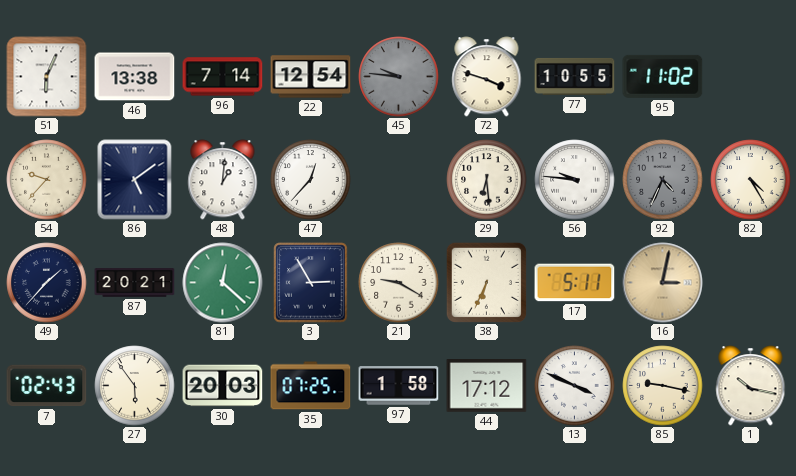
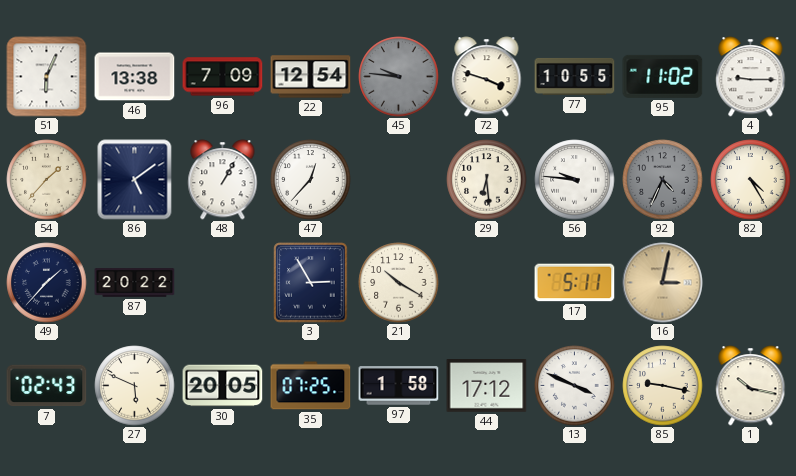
96: 7:14 -> 7:09
4: none -> 9:15
54: 9:37 -> 1:37
48: 1:01 -> 1:05
87: 20:21 -> 20:22
81: 12:22 -> none
21: 9:20 -> 10:20
38: 6:34 -> none
27: 5:54 -> 5:49
30: 20:03 -> 20:05
